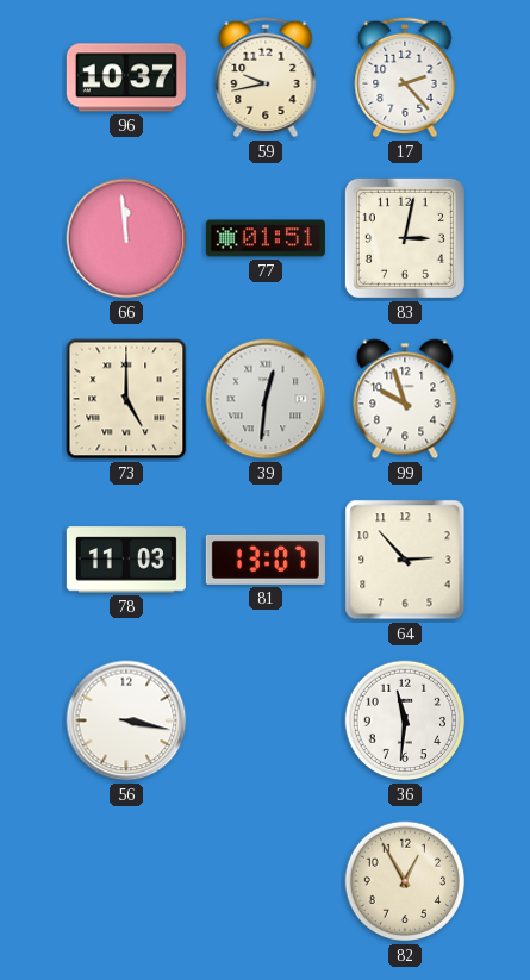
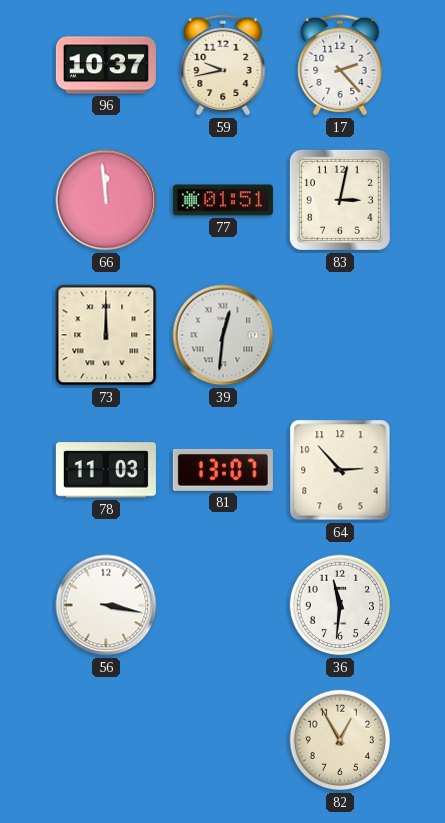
73: 5:00 -> 12:00
99: 9:57 -> none
